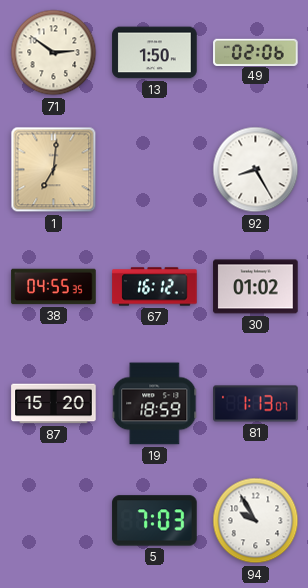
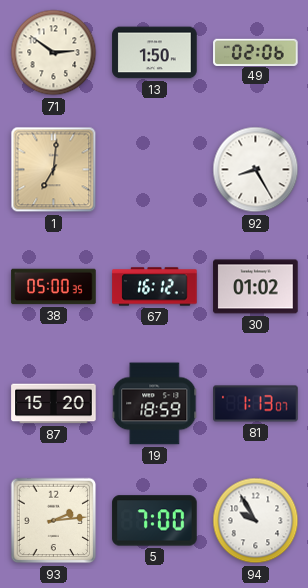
38: 04:55 -> 05:00
93: none -> 2:14
5: 7:03 -> 7:00
